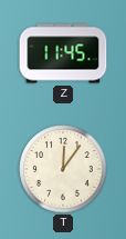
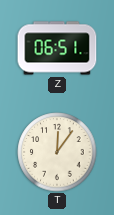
Z: 11:45 -> 06:51
